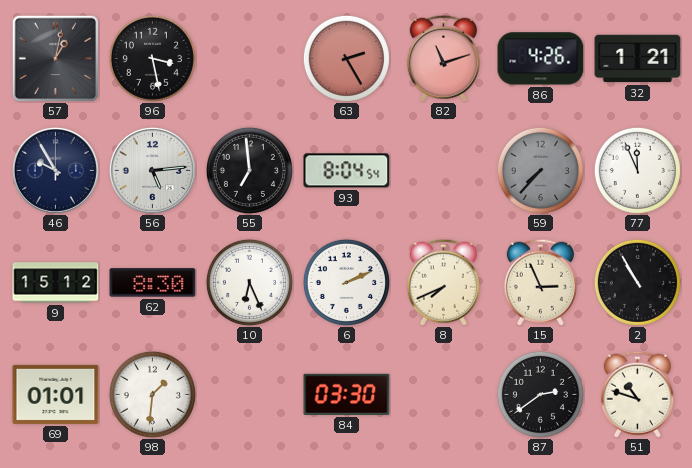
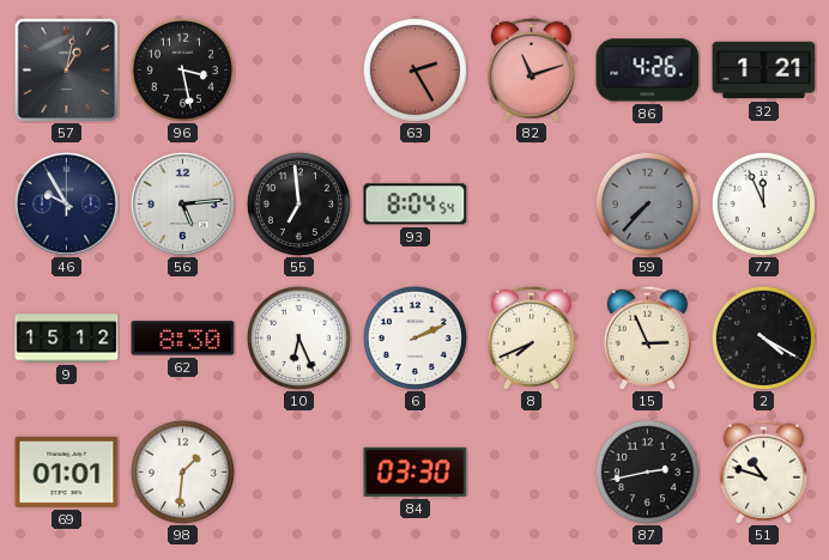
2: 10:55 -> 4:20
87: 2:39 -> 2:43
